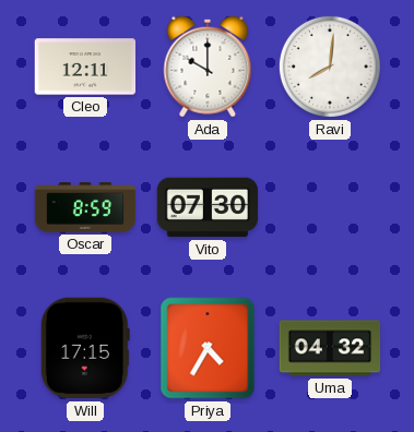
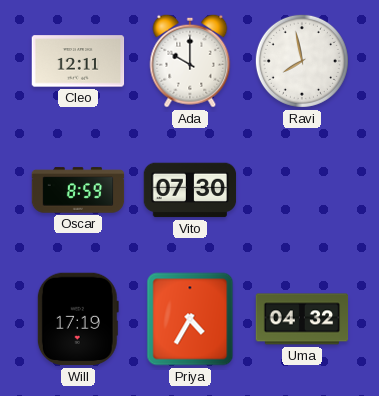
Ravi: 8:01 -> 7:58
Will: 17:15 -> 17:19
